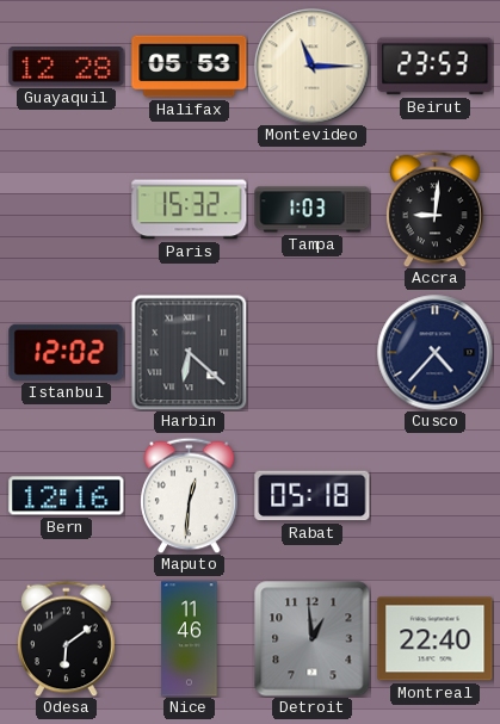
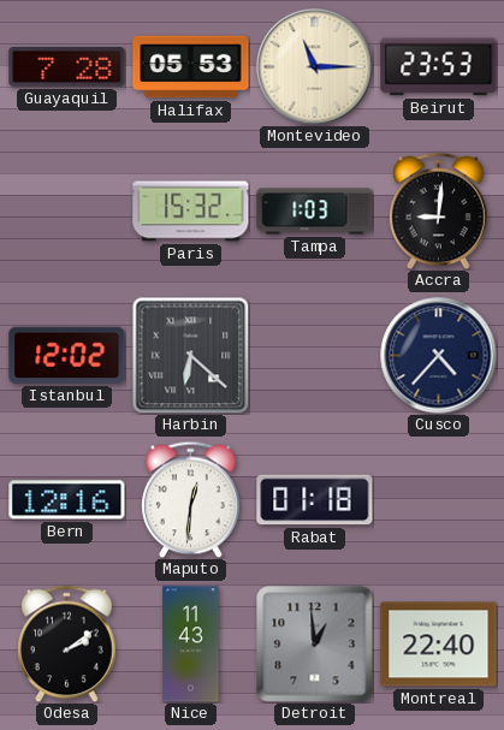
Guayaquil: 12:28 -> 7:28
Rabat: 05:18 -> 01:18
Odesa: 6:09 -> 2:09
Nice: 11:46 -> 11:43
